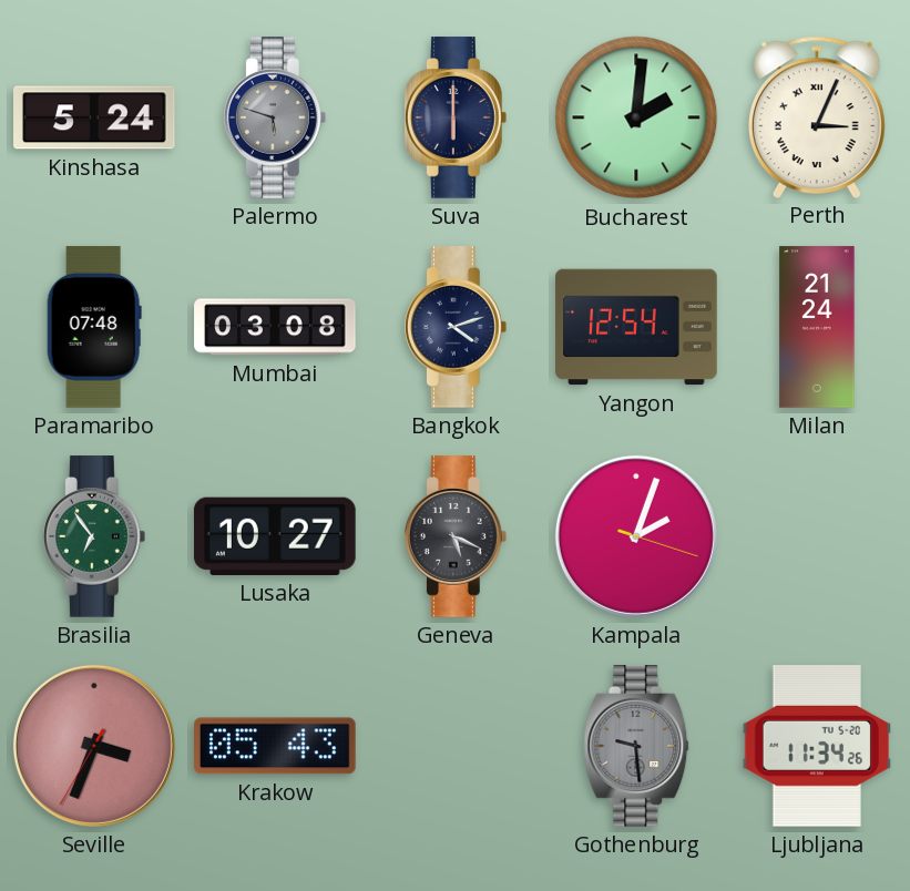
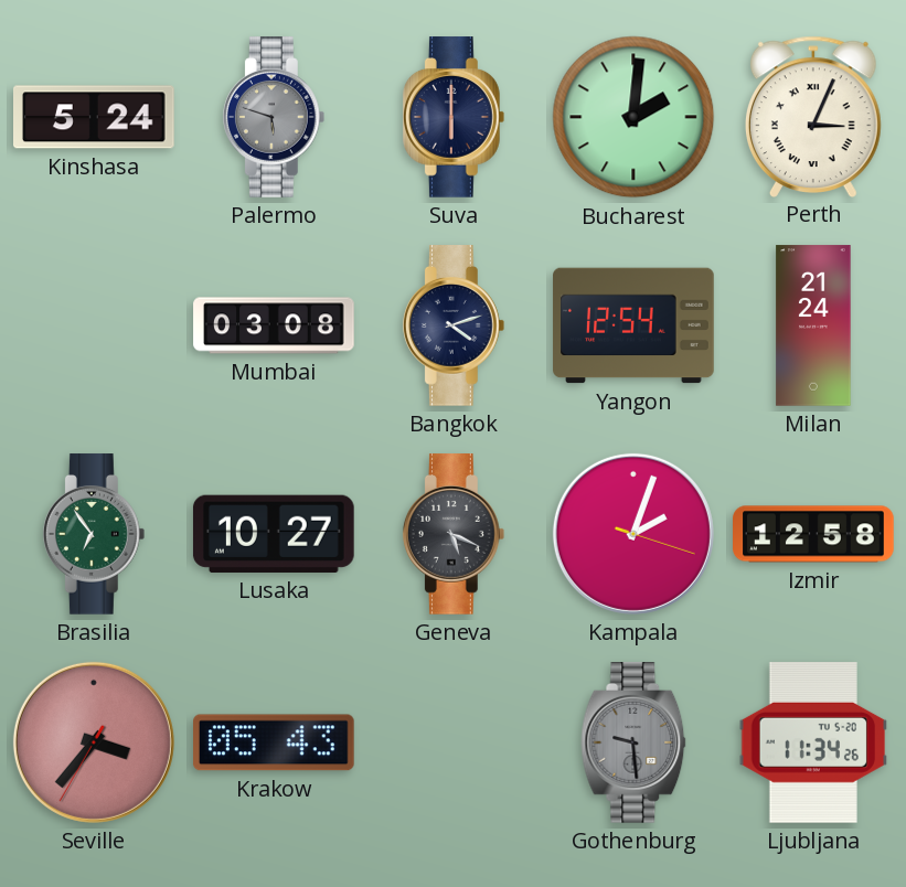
Paramaribo: 07:48 -> none
Izmir: none -> 12:58
Seville: 3:33 -> 3:36
